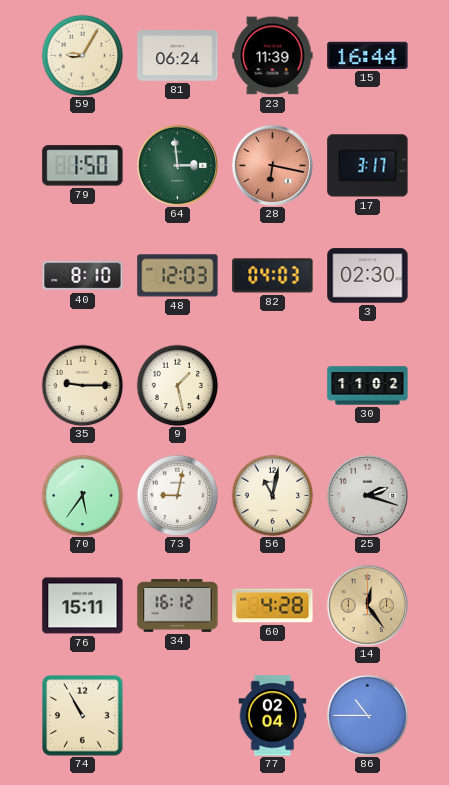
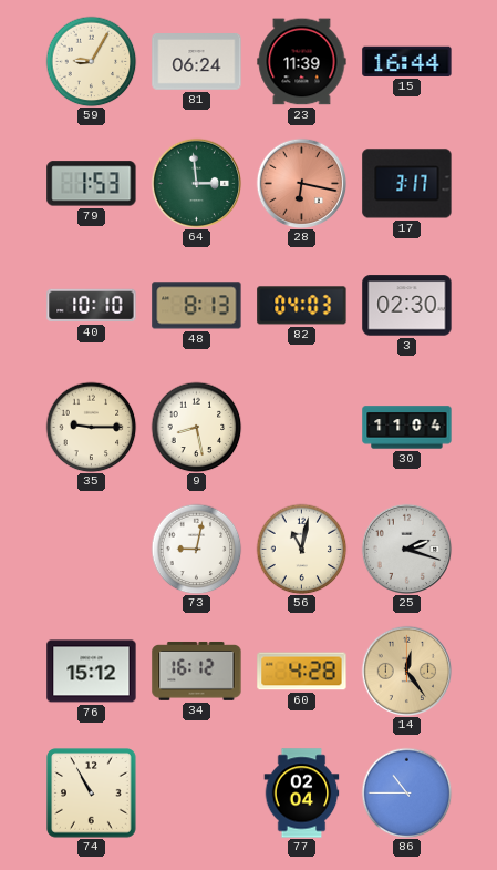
79: 1:50 -> 1:53
40: 8:10 -> 10:10
48: 12:03 -> 8:13
9: 1:28 -> 8:28
30: 11:02 -> 11:04
70: 5:36 -> none
76: 15:11 -> 15:12
